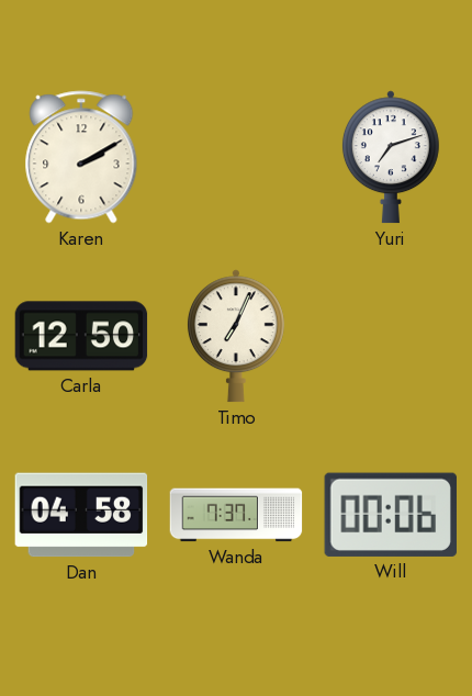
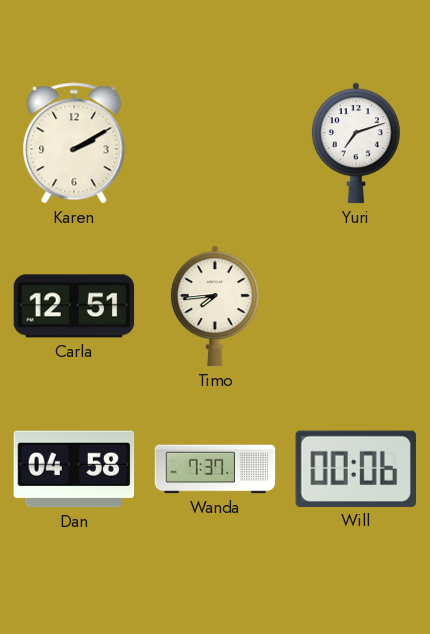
Carla: 12:50 -> 12:51
Timo: 7:04 -> 7:44
